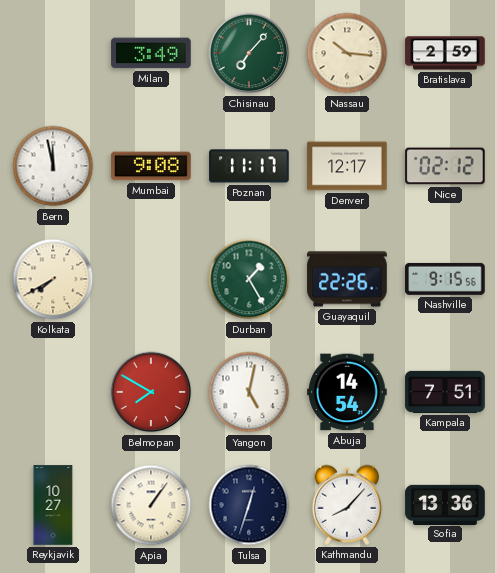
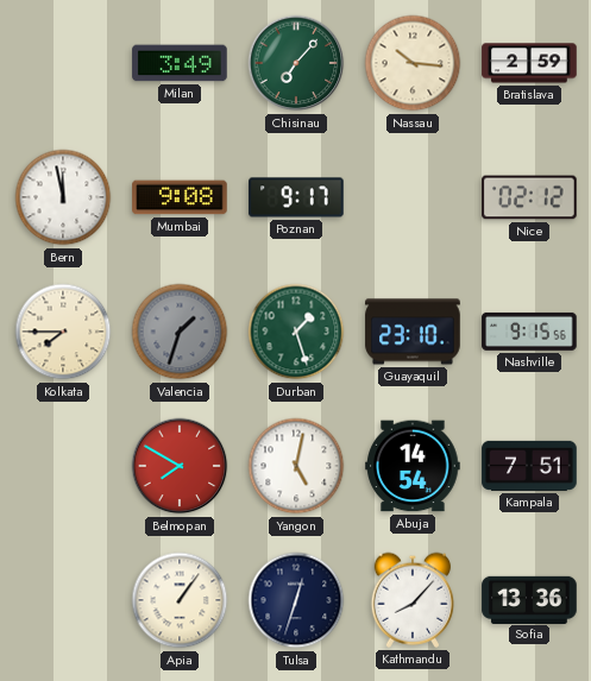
Poznan: 11:17 -> 9:17
Denver: 12:17 -> none
Kolkata: 7:40 -> 7:45
Valencia: none -> 1:33
Durban: 1:25 -> 1:27
Guayaquil: 22:26 -> 23:10
Reykjavik: 10:27 -> none
